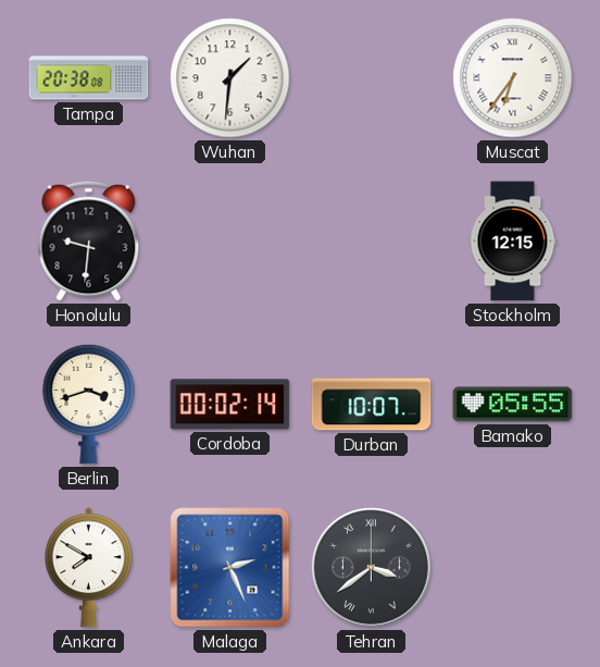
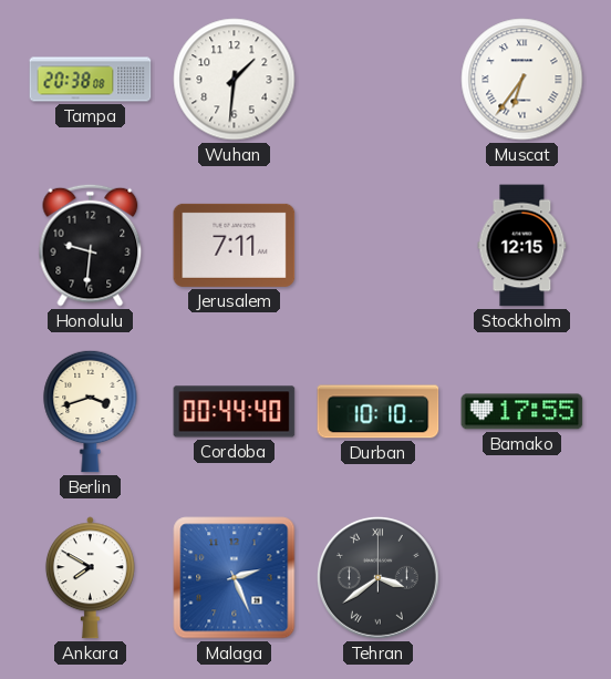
Jerusalem: none -> 7:11
Cordoba: 00:02 -> 00:44
Durban: 10:07 -> 10:10
Bamako: 05:55 -> 17:55
